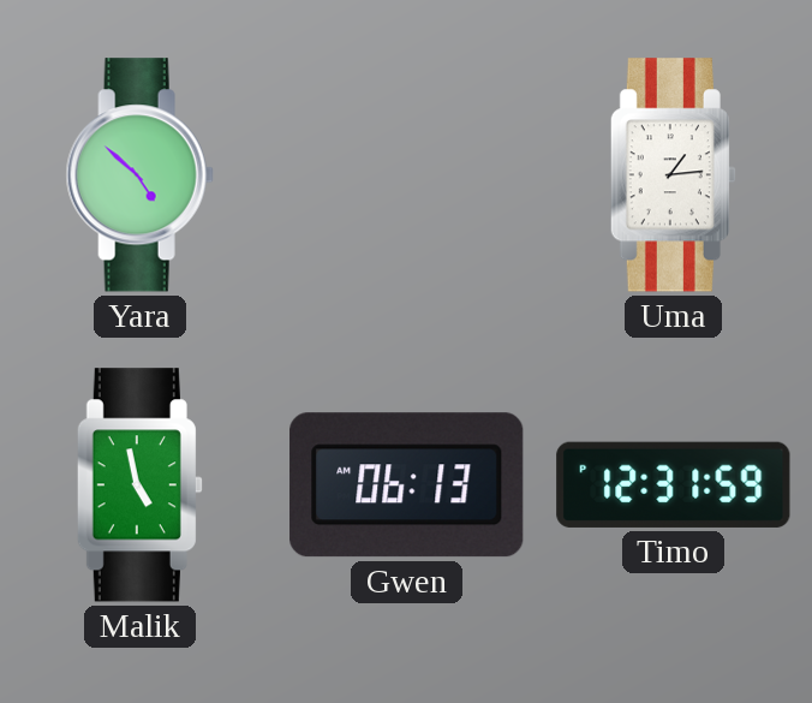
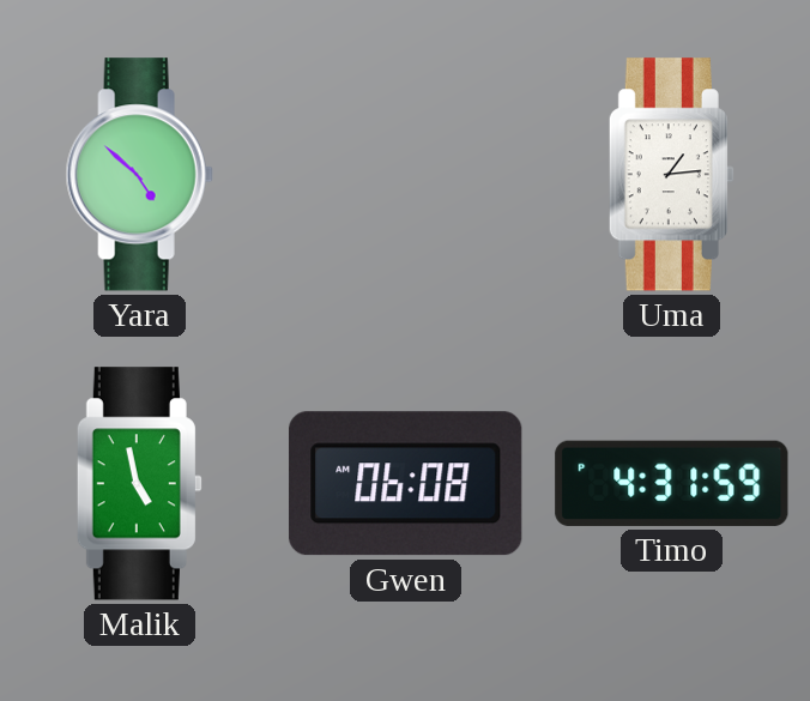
Gwen: 06:13 -> 06:08
Timo: 12:31 -> 4:31
